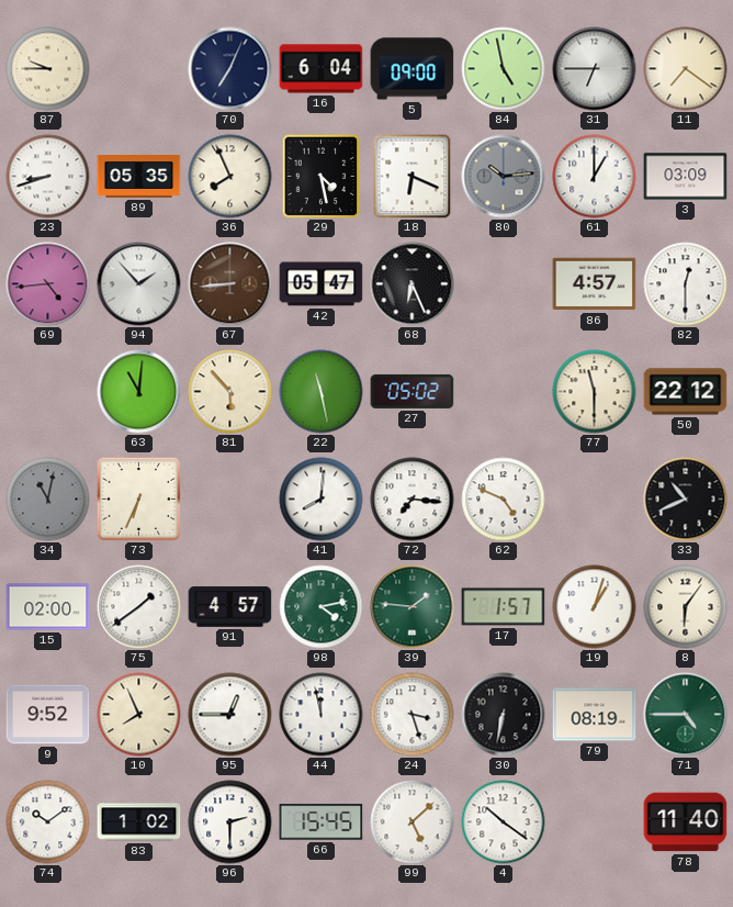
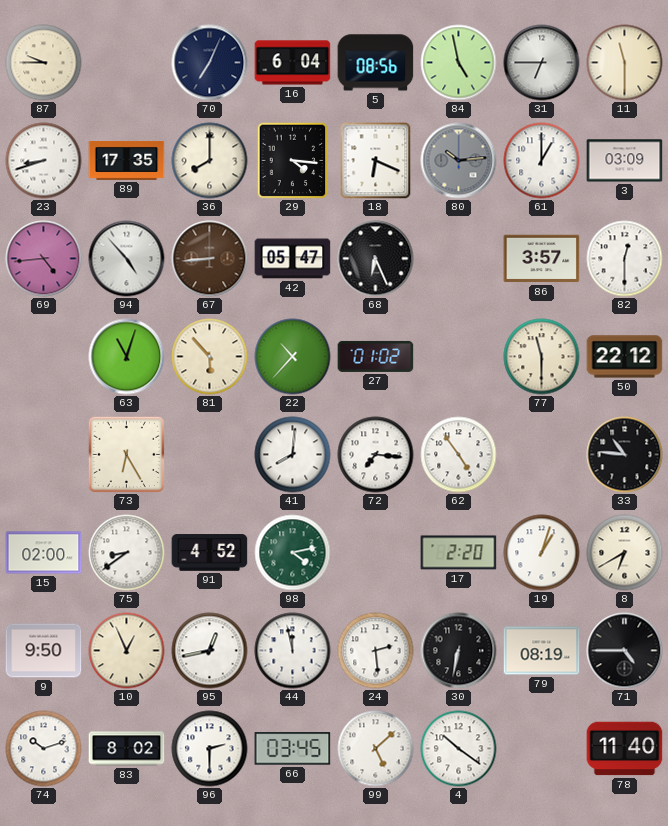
5: 09:00 -> 08:56
11: 7:21 -> 11:30
89: 05:35 -> 17:35
36: 7:56 -> 8:00
29: 4:28 -> 4:16
94: 1:53 -> 4:53
86: 4:57 -> 3:57
63: 11:01 -> 11:03
22: 11:28 -> 10:37
27: 05:02 -> 01:02
34: 11:02 -> none
73: 6:34 -> 6:25
62: 4:49 -> 4:54
33: 10:41 -> 10:46
75: 1:39 -> 8:39
91: 4:57 -> 4:52
39: 1:46 -> none
17: 1:57 -> 2:20
8: 6:06 -> 6:40
9: 9:52 -> 9:50
10: 7:56 -> 12:56
95: 12:45 -> 12:43
24: 3:27 -> 2:29
71 dial: green -> black
74: 10:09 -> 10:12
83: 1:02 -> 8:02
66: 15:45 -> 03:45
